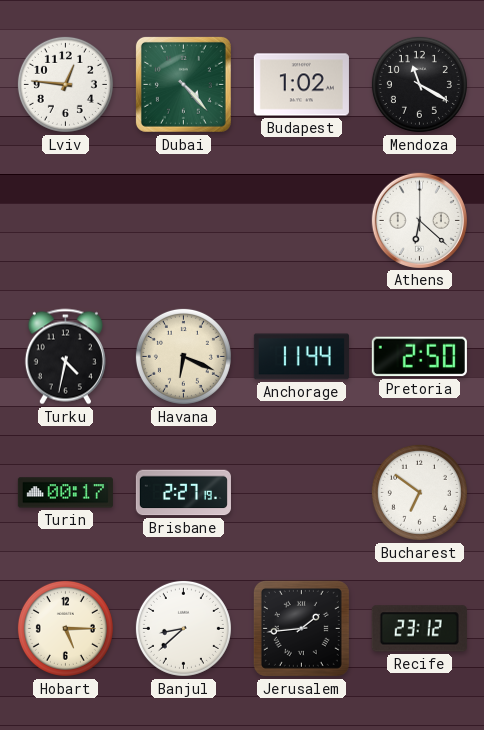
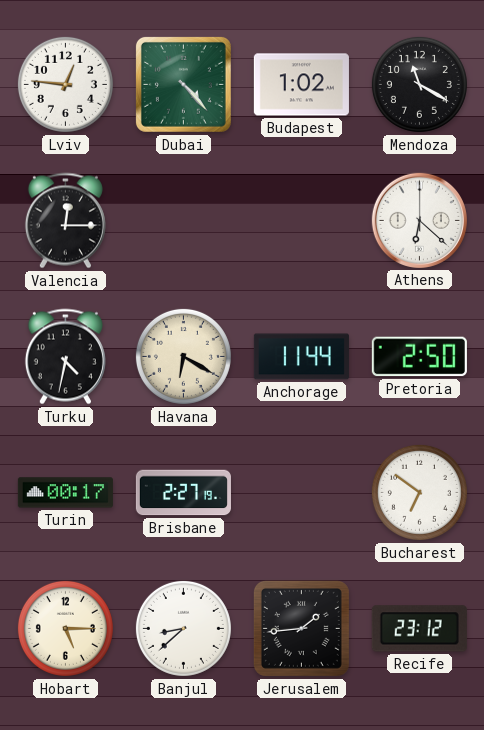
Valencia: none -> 12:15
Havana: 6:19 -> 6:20
